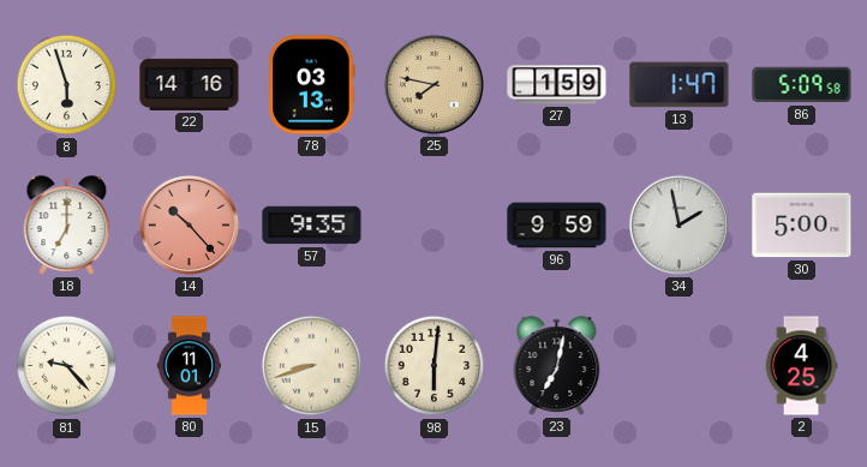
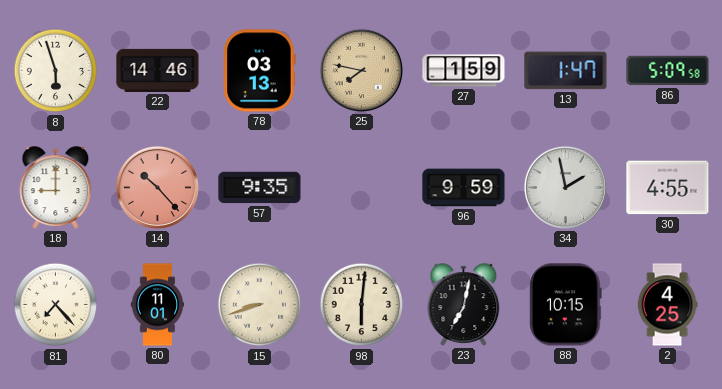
22: 14:16 -> 14:46
18: 7:00 -> 9:00
30: 5:00 -> 4:55
81: 9:23 -> 7:23
88: none -> 10:15
